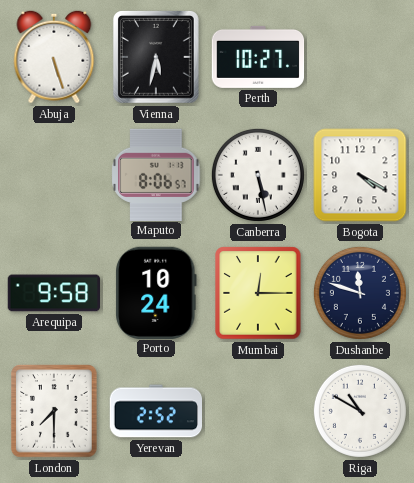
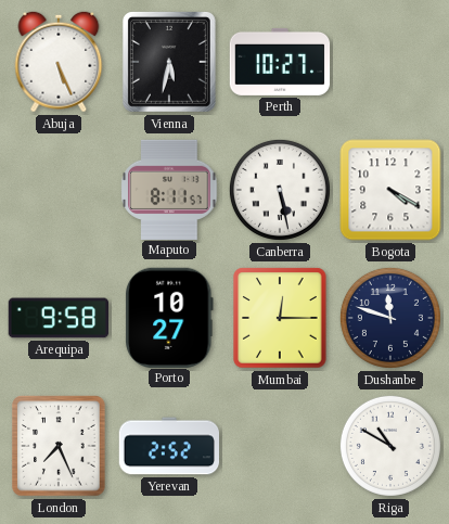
Abuja: 5:27 -> 5:26
Maputo: 8:06 -> 8:11
Porto: 10:24 -> 10:27
London: 7:30 -> 7:26
